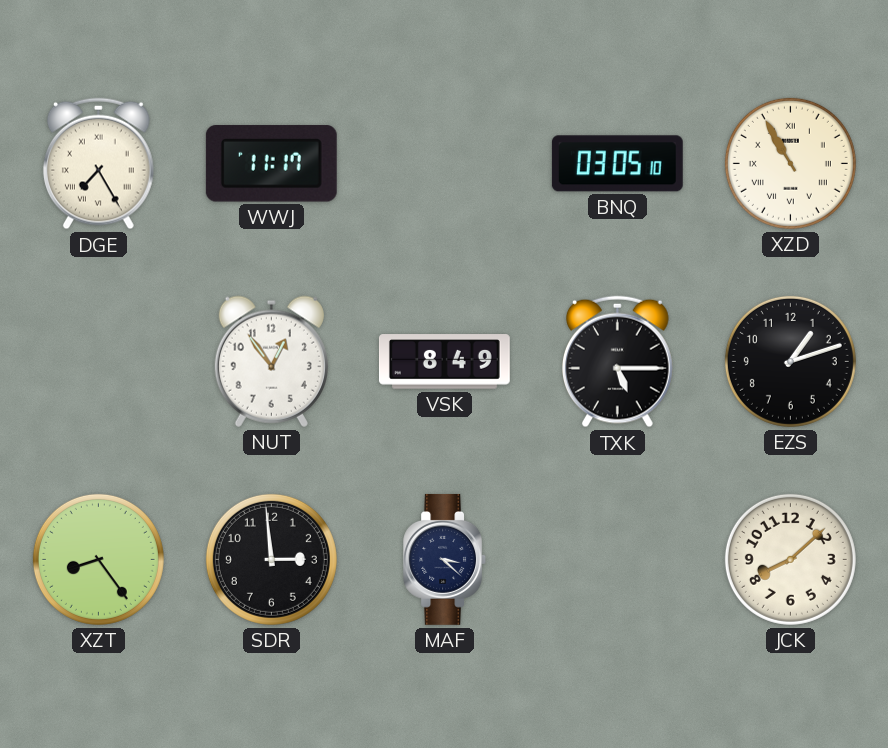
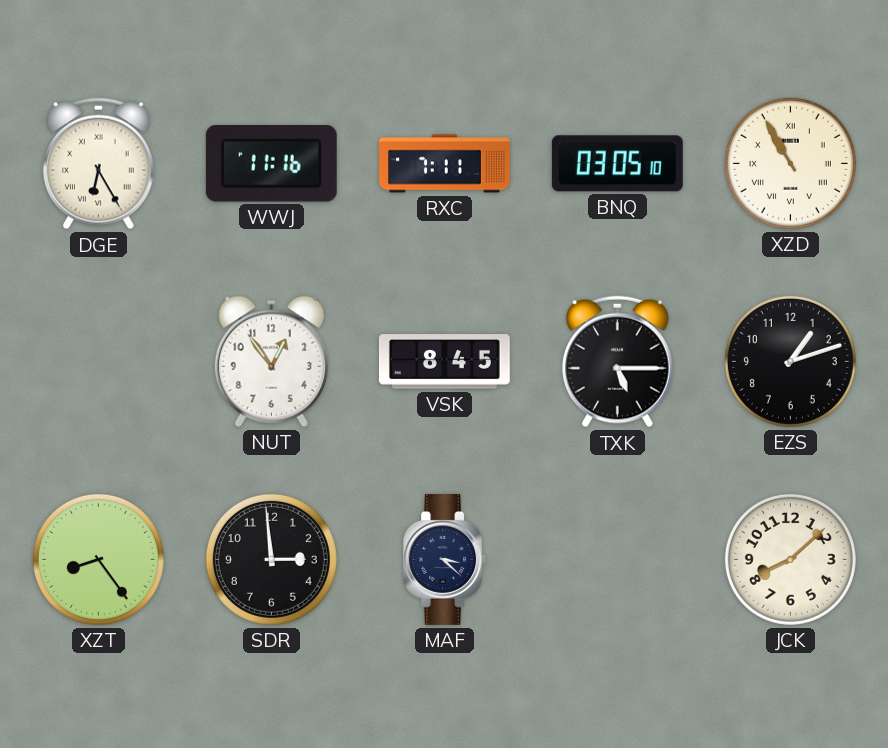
DGE: 7:25 -> 6:25
WWJ: 11:17 -> 11:16
RXC: none -> 7:11
VSK: 8:49 -> 8:45
